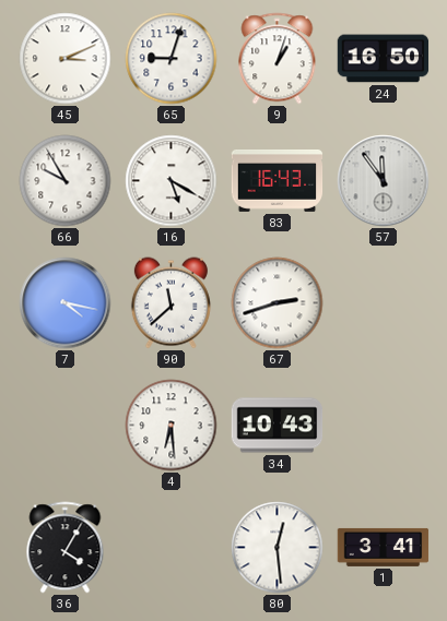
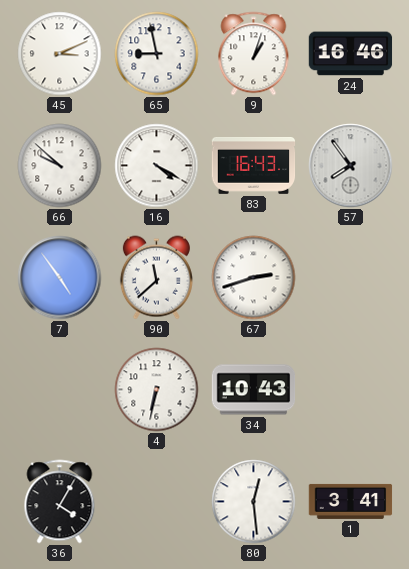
65: 9:03 -> 8:58
24: 16:50 -> 16:46
66: 9:55 -> 9:52
16: 5:20 -> 4:20
57: 11:54 -> 7:54
7: 4:17 -> 4:54
4: 6:29 -> 6:32
